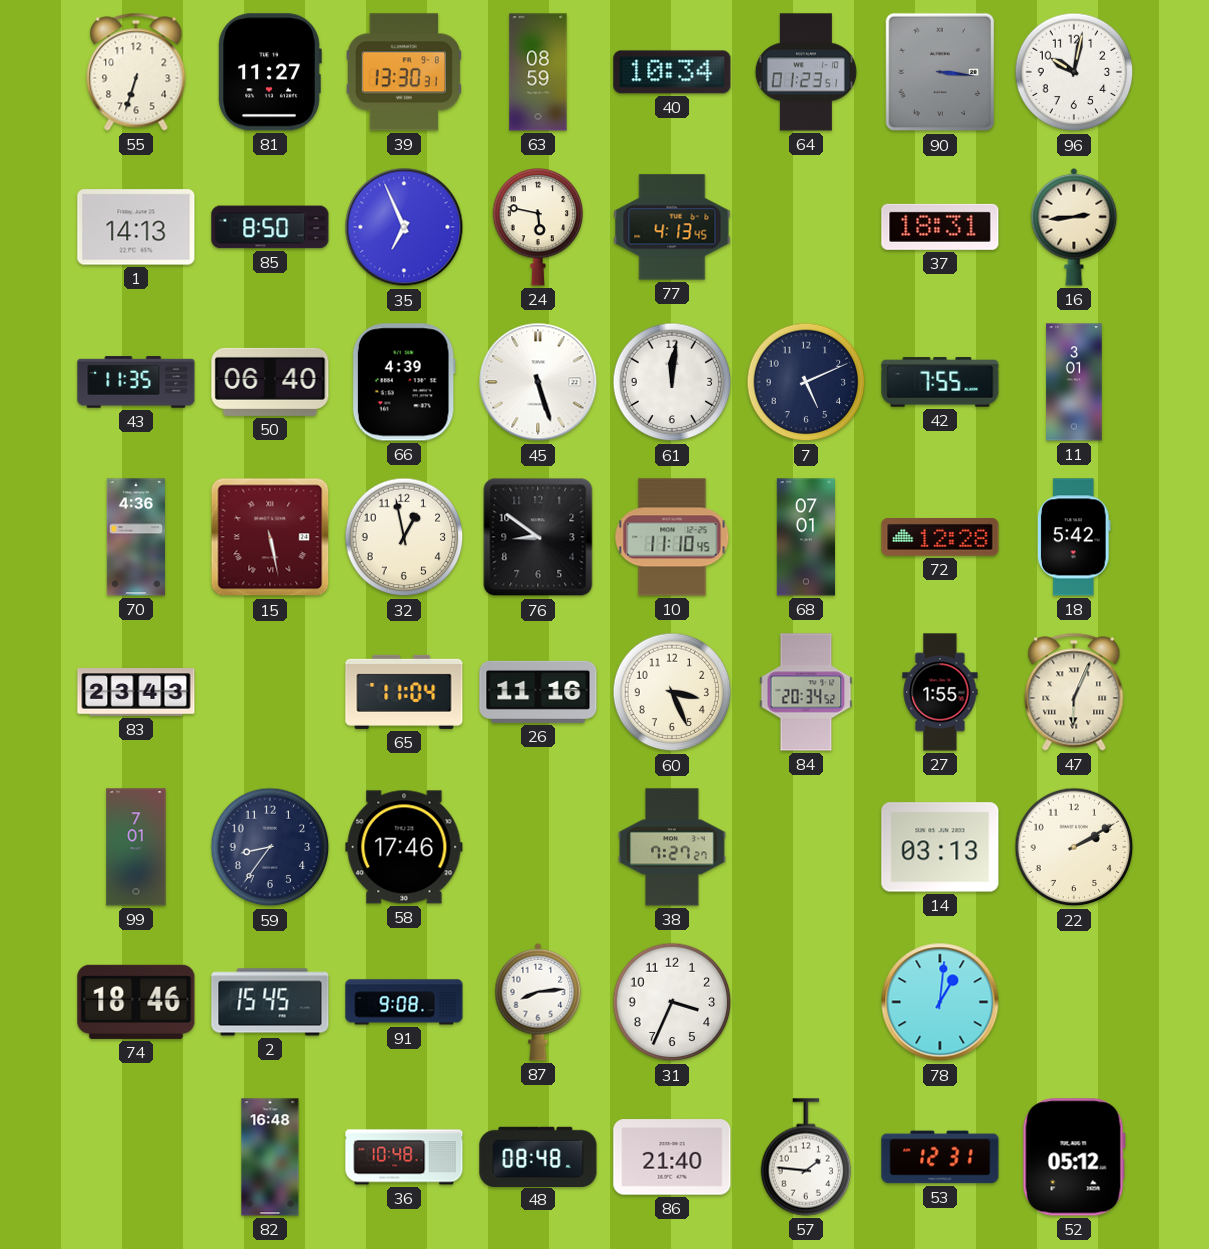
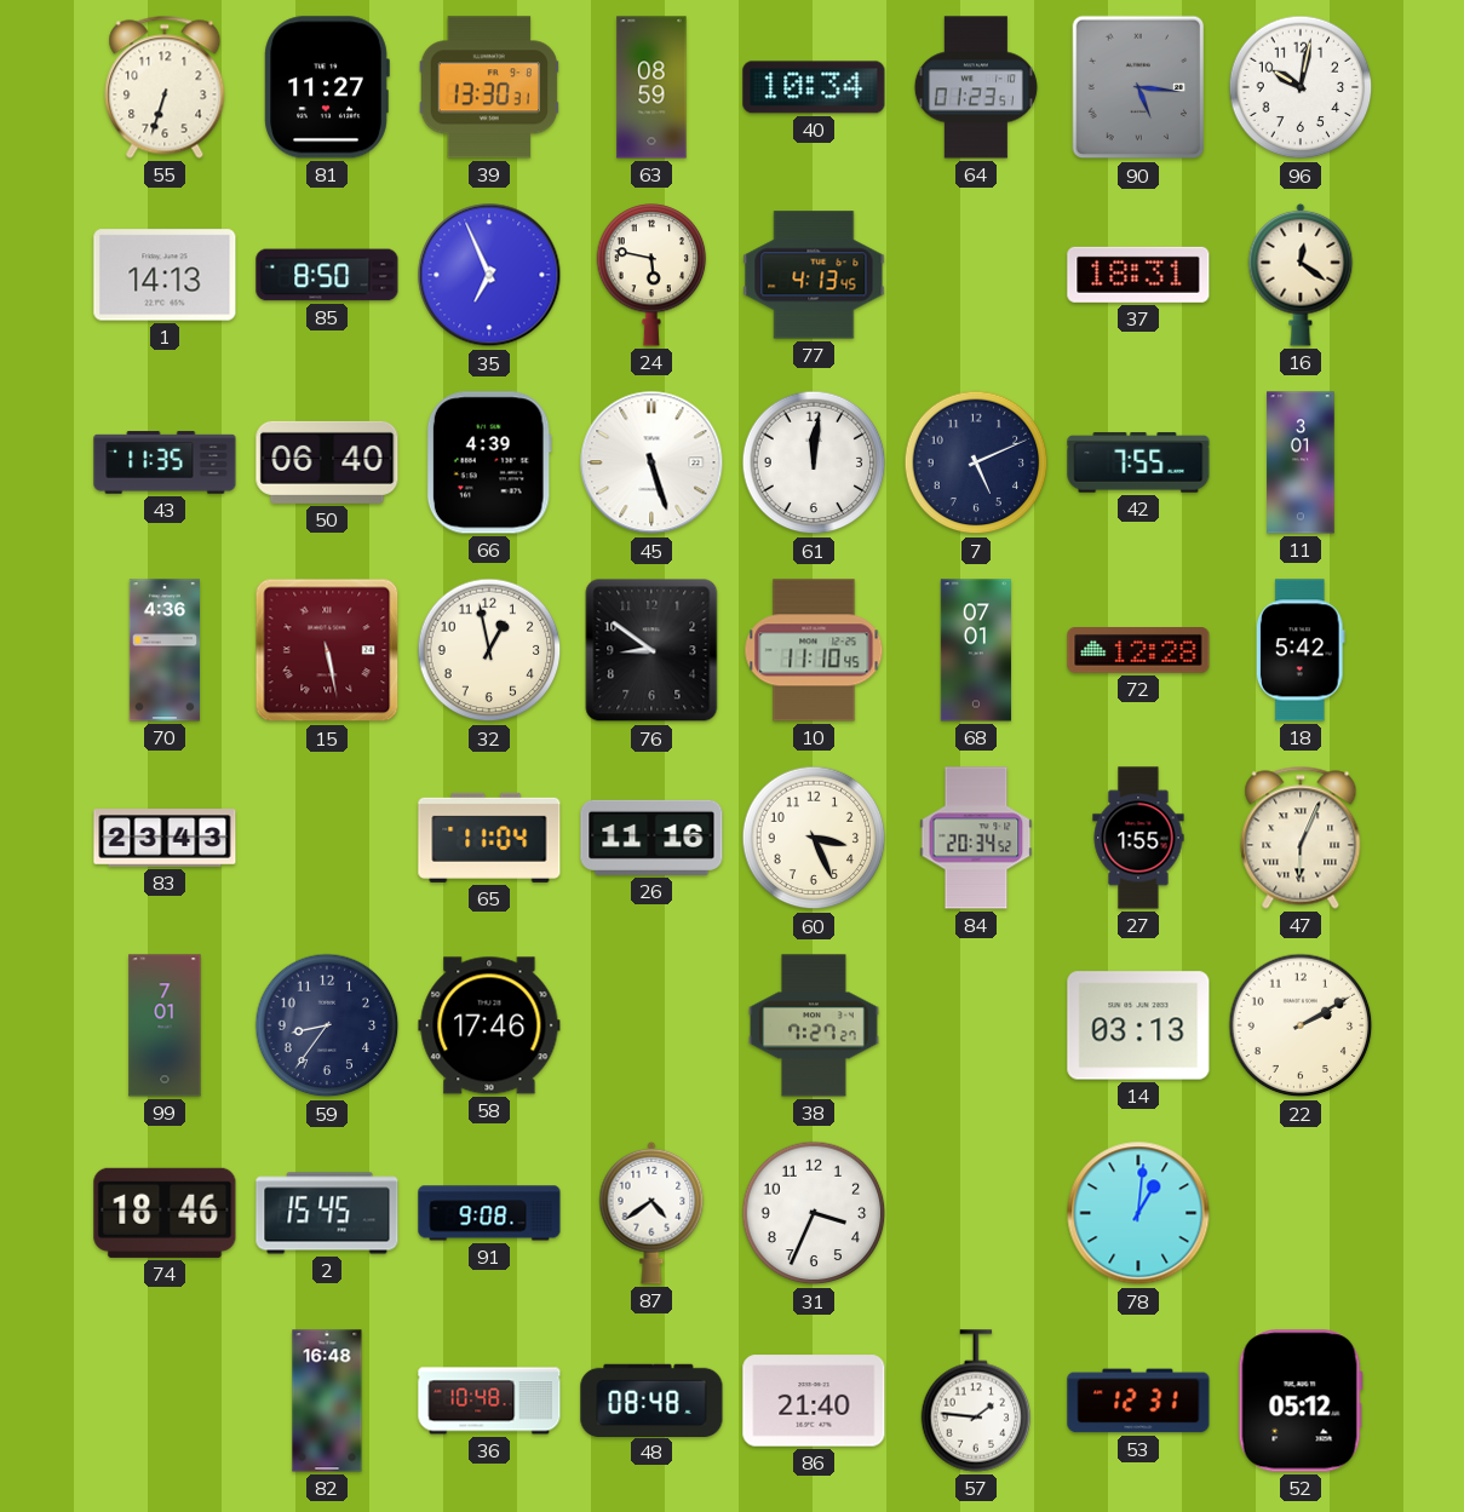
90: 3:16 -> 5:16
16: 2:44 -> 12:21
87: 8:14 -> 4:39
